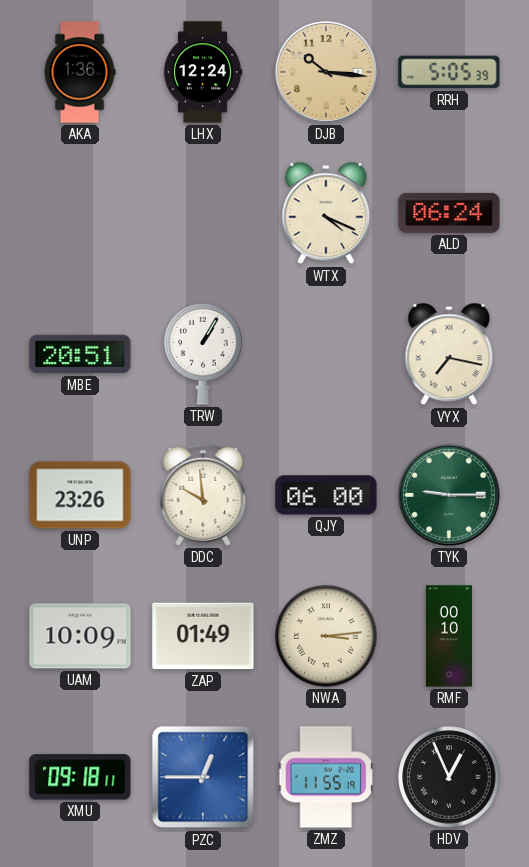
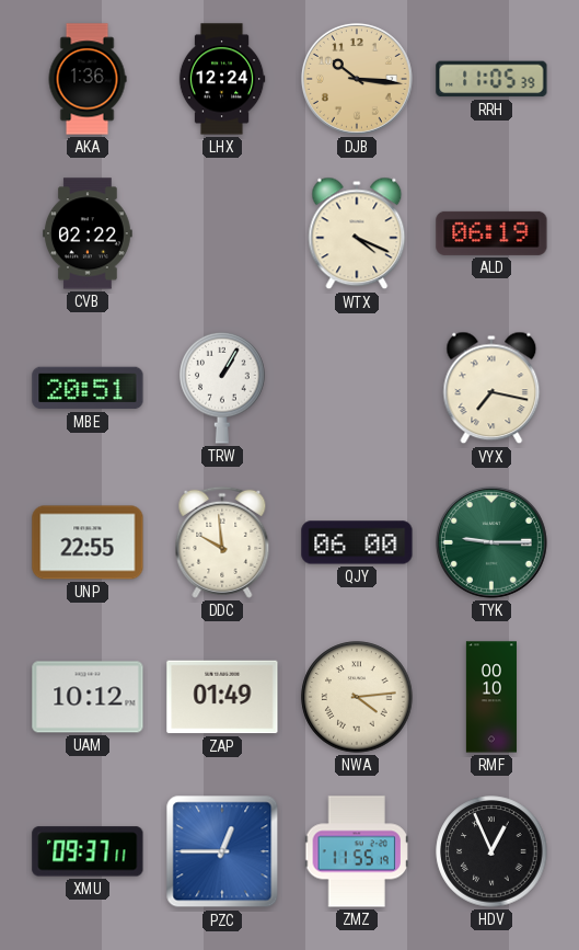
RRH: 5:05 -> 11:05
CVB: none -> 02:22
ALD: 06:24 -> 06:19
UNP: 23:26 -> 22:55
UAM: 10:09 -> 10:12
NWA: 3:14 -> 4:14
XMU: 09:18 -> 09:37
